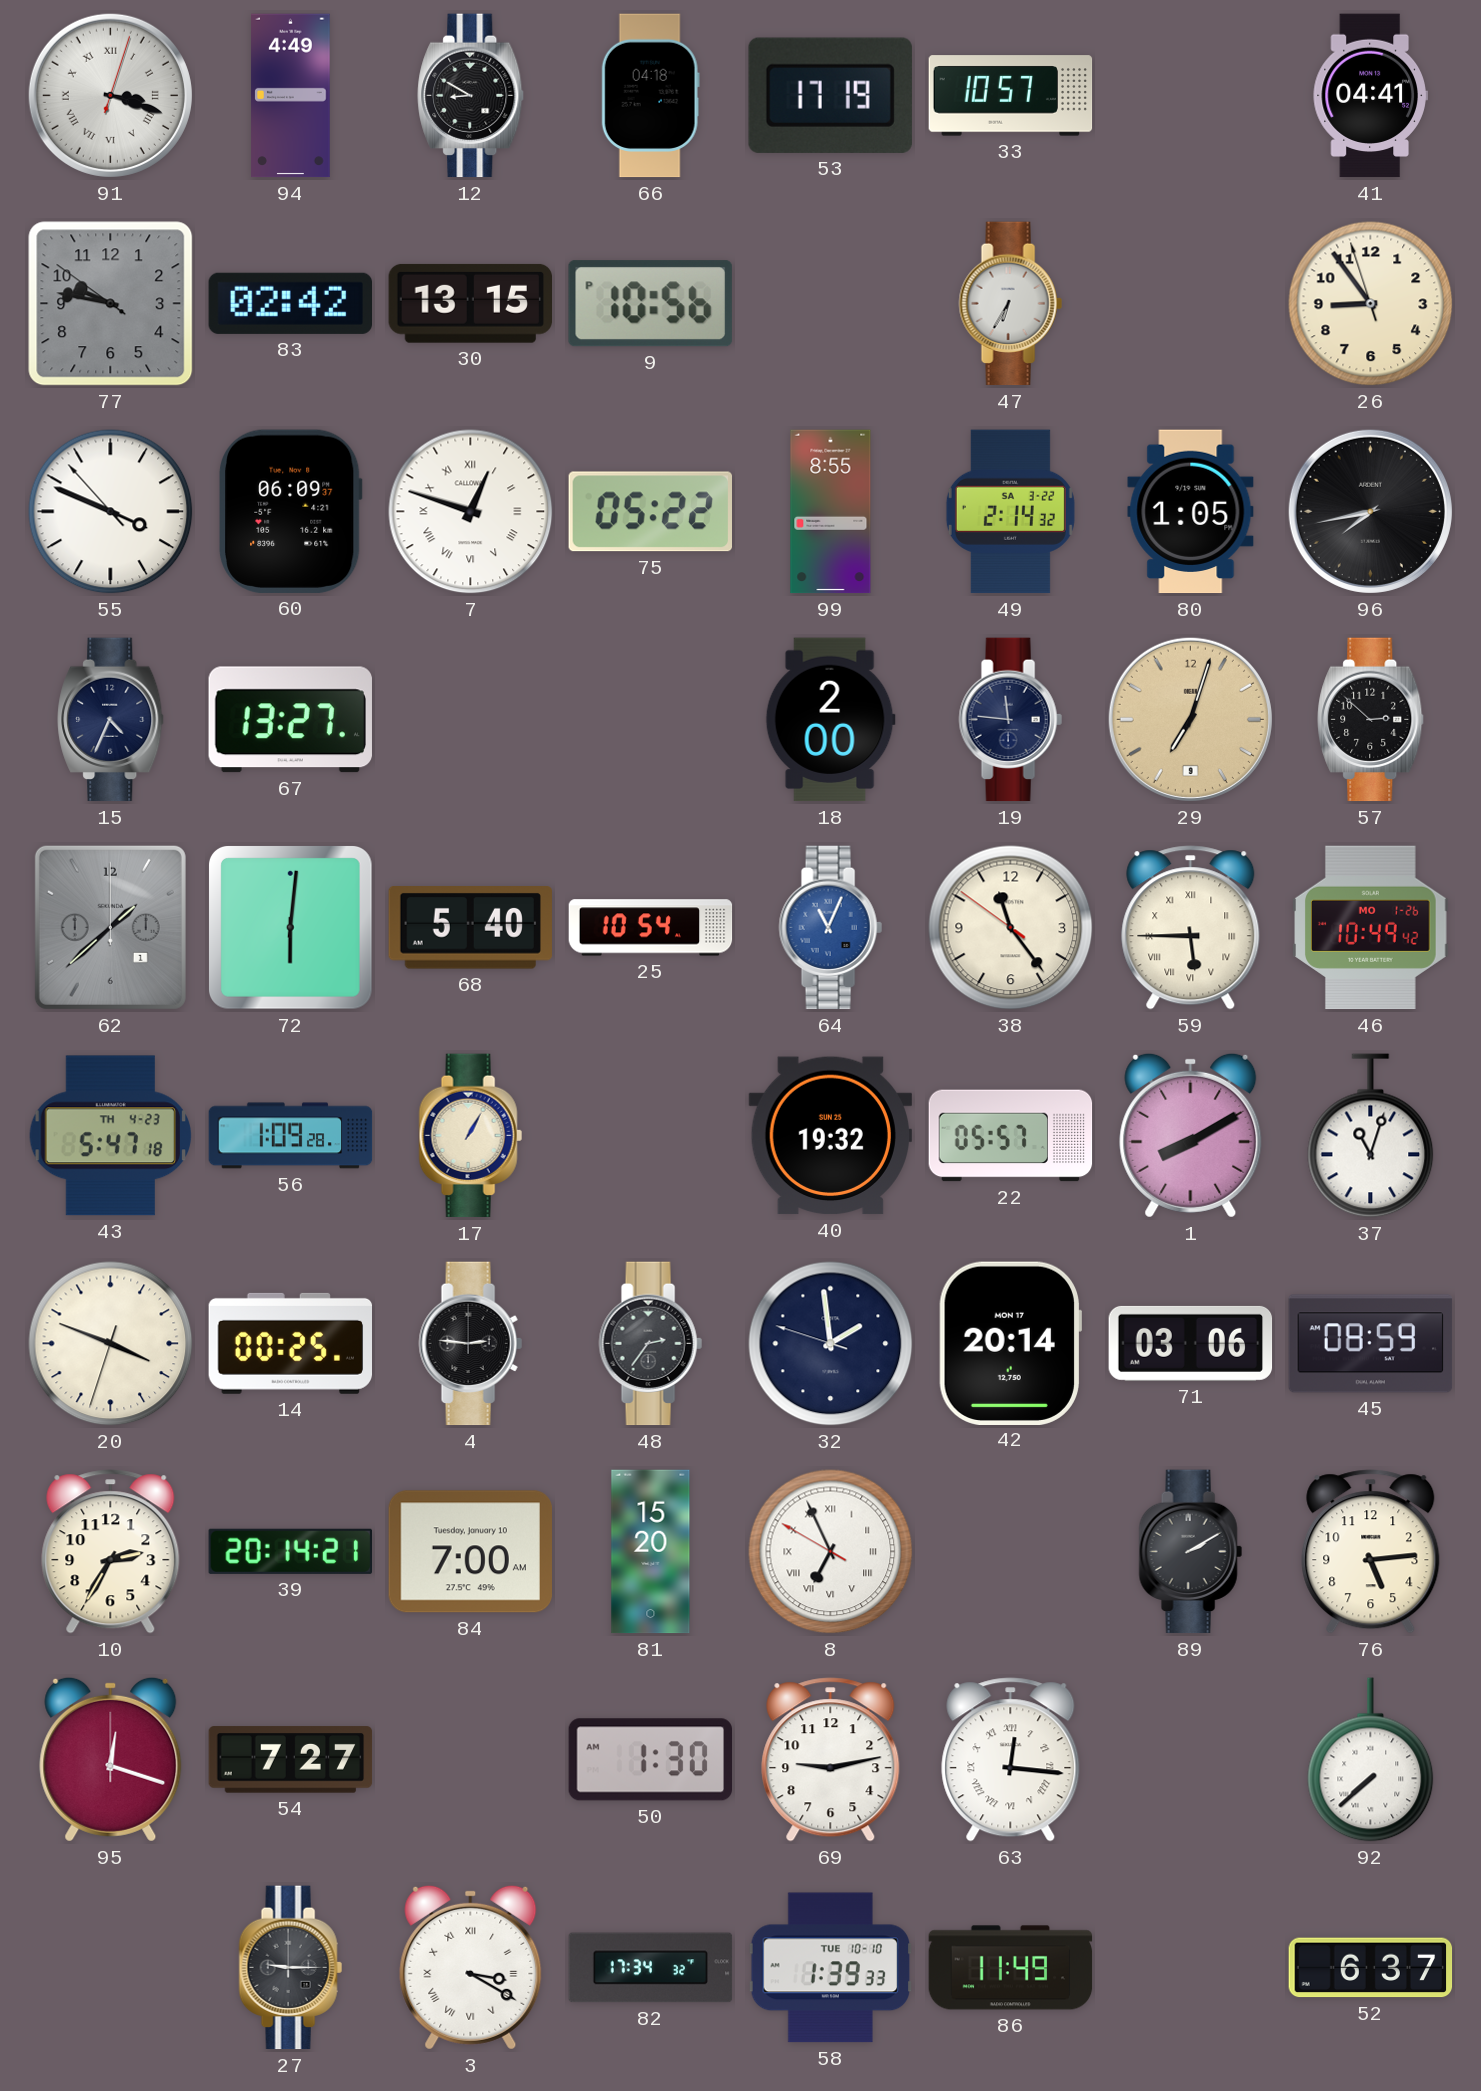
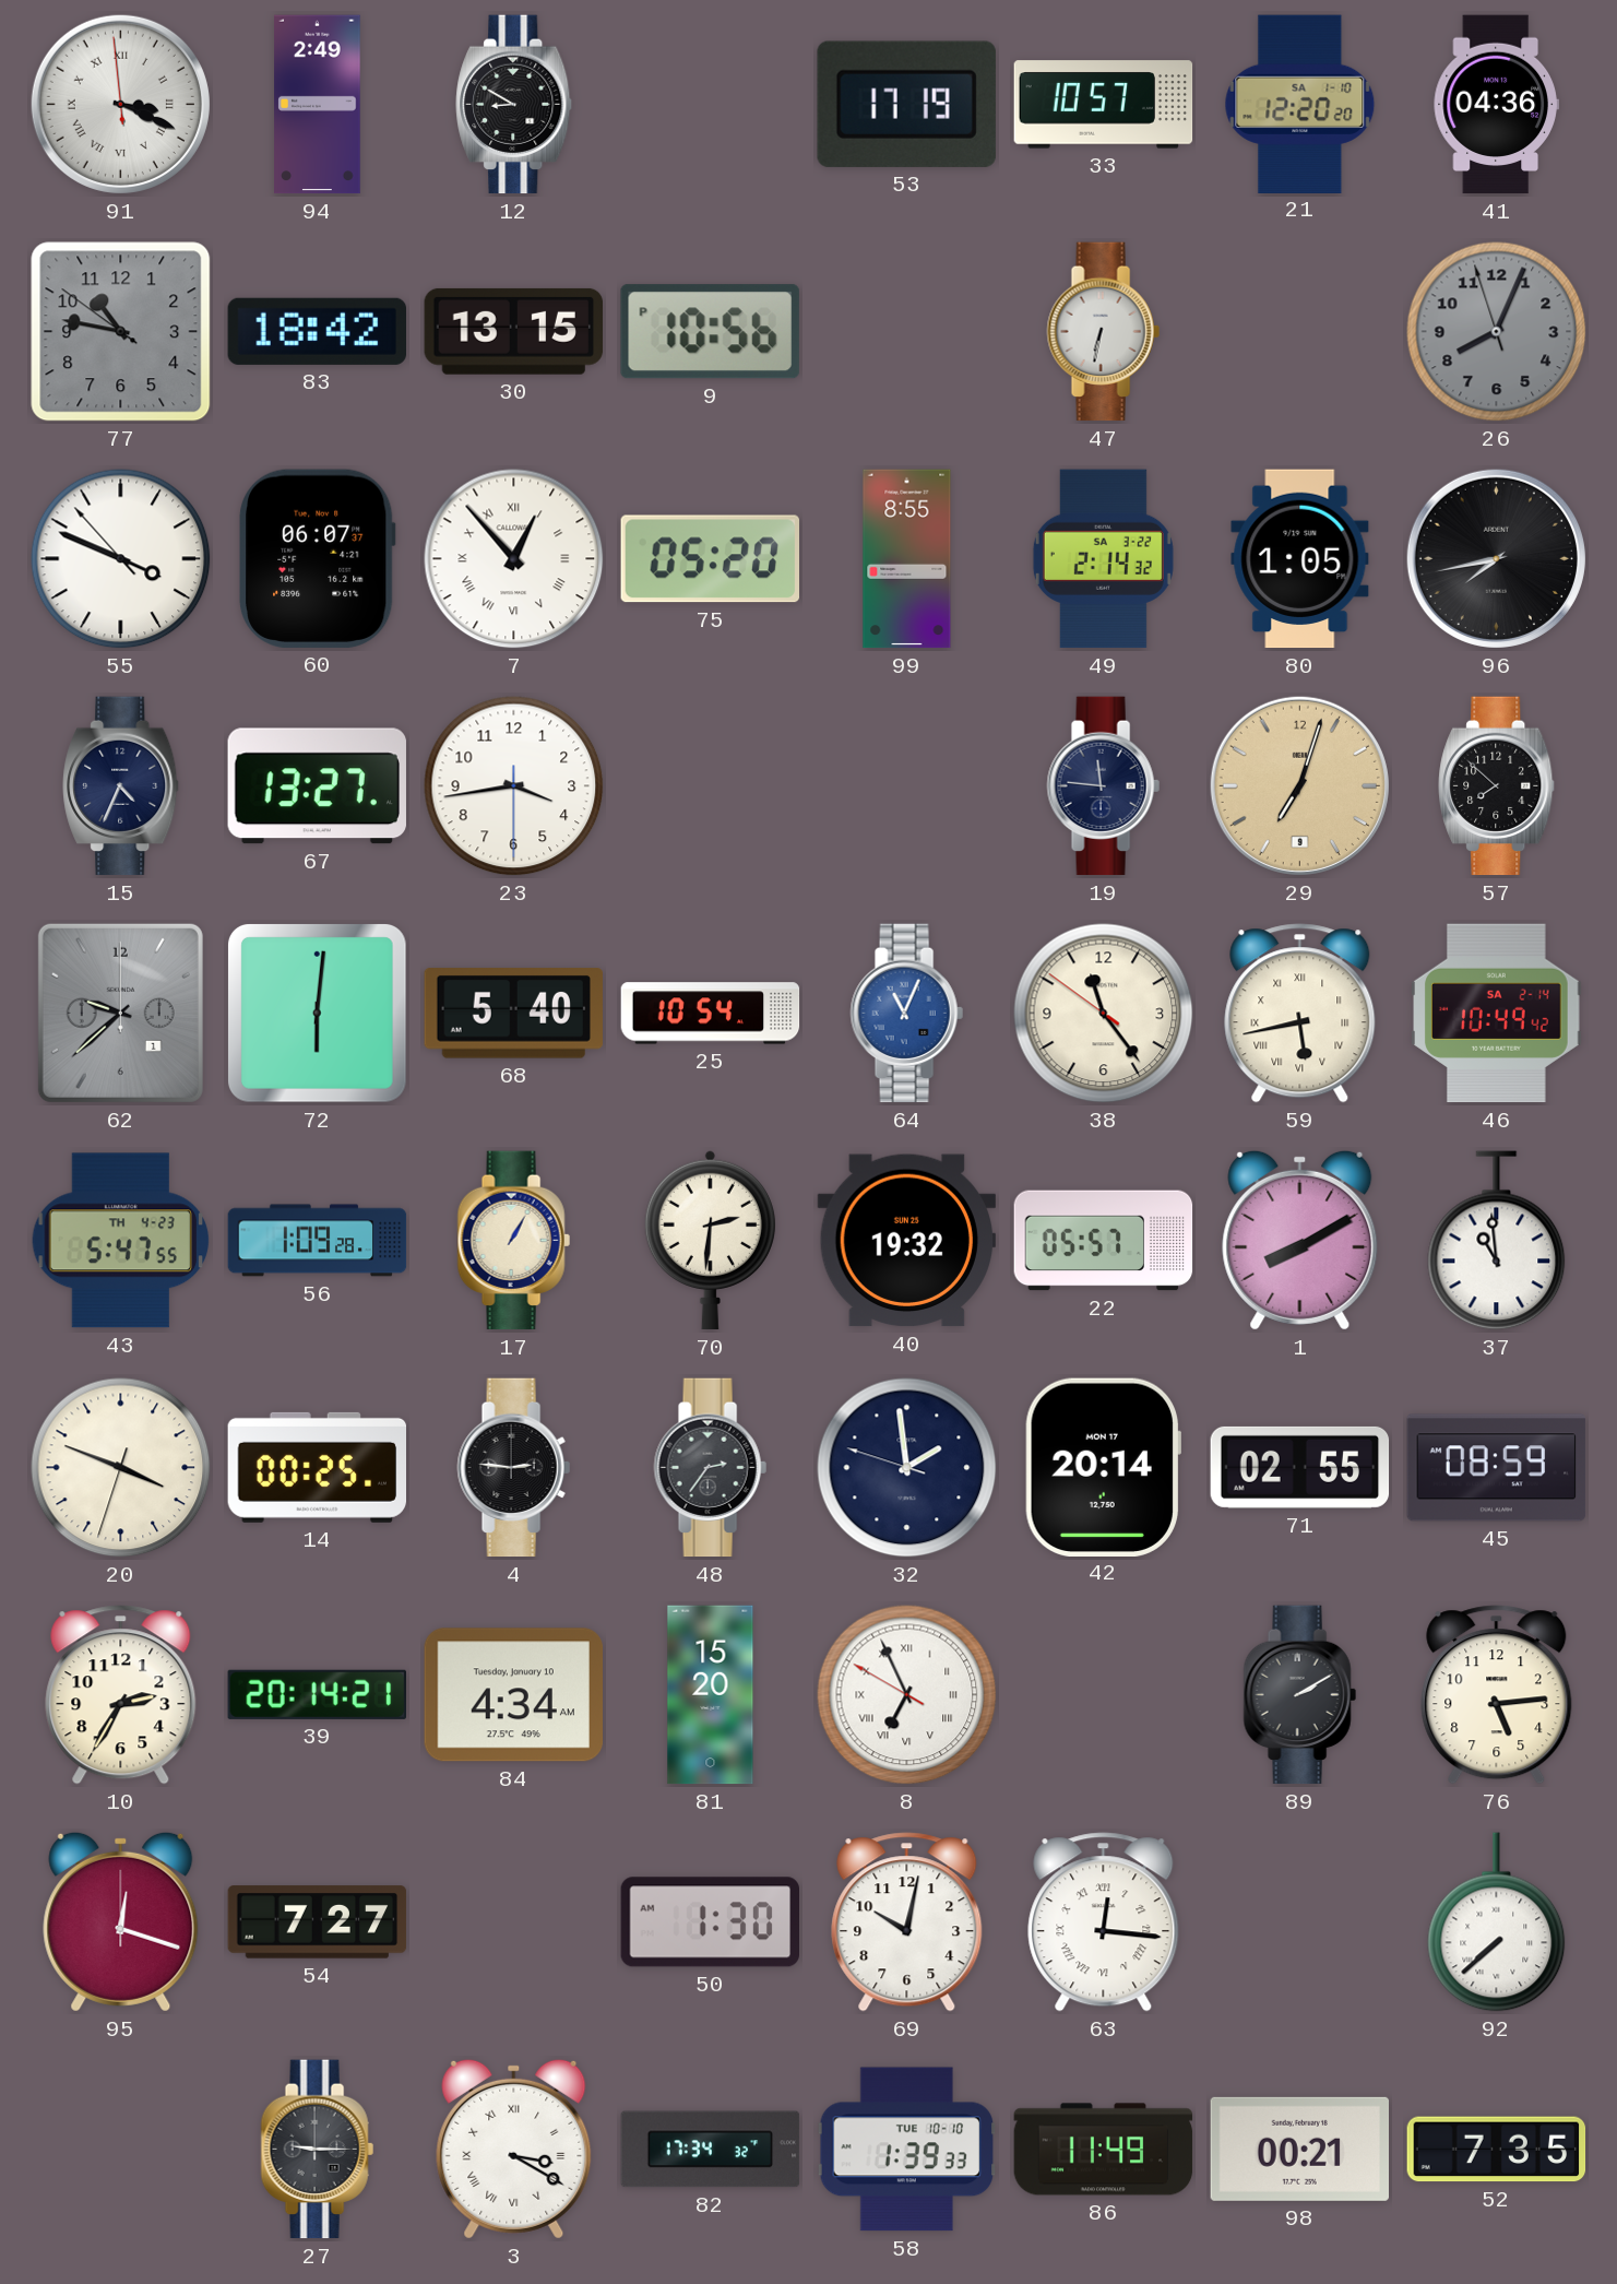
91: 3:18:03 -> 3:18:59
94: 4:49 -> 2:49
66: 04:18 -> none
21: none -> 12:20
41: 04:41 -> 04:36
77: 9:46 -> 10:46
83: 02:42 -> 18:42
47: 6:35 -> 6:32
26: 8:53 -> 8:03
26 dial: cream -> grey
60: 06:09 -> 06:07
7: 12:48 -> 12:53
75: 05:22 -> 05:20
23: none -> 3:43
18: 2:00 -> none
57: 2:52 -> 7:52
62: 1:38 -> 9:38
59: 5:45 -> 5:43
46 date: MO 1-26 -> SA 2-14
43: 5:47:18 -> 5:47:55
70: none -> 2:31
37: 11:03 -> 10:59
71: 03:06 -> 02:55
84: 7:00 -> 4:34
69: 9:13 -> 10:02
98: none -> 00:21
52: 6:37 -> 7:35
